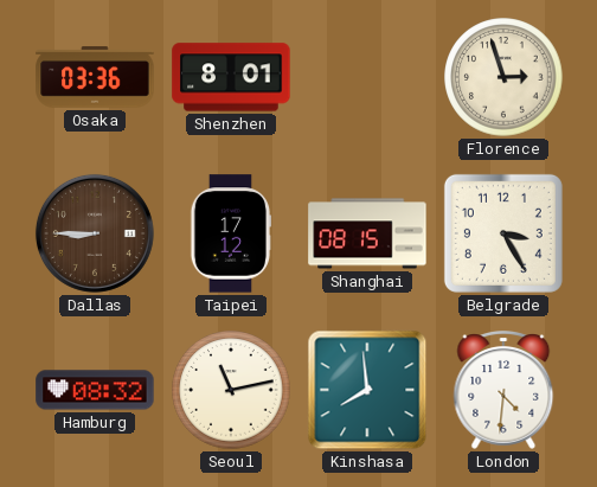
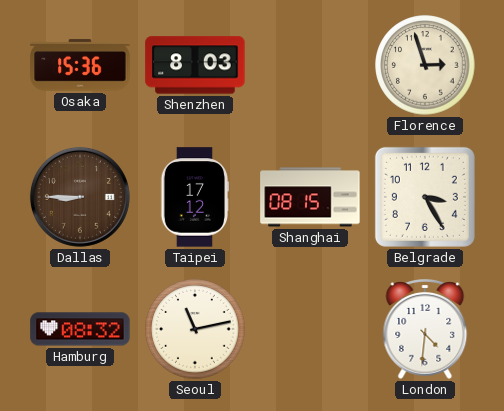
Osaka: 03:36 -> 15:36
Shenzhen: 8:01 -> 8:03
Kinshasa: 7:59 -> none
